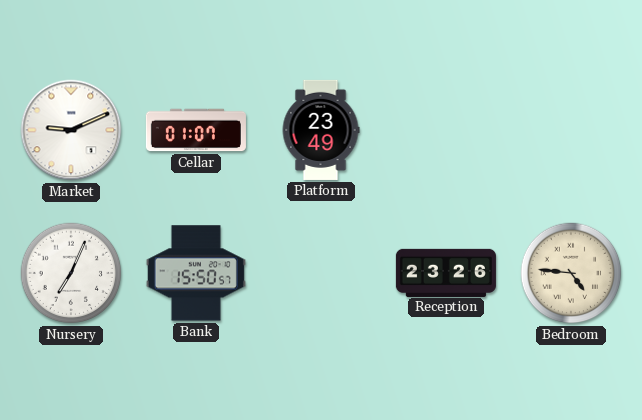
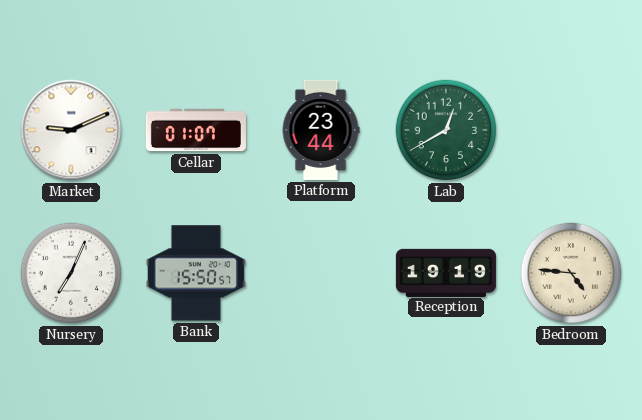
Platform: 23:49 -> 23:44
Lab: none -> 12:40
Reception: 23:26 -> 19:19
